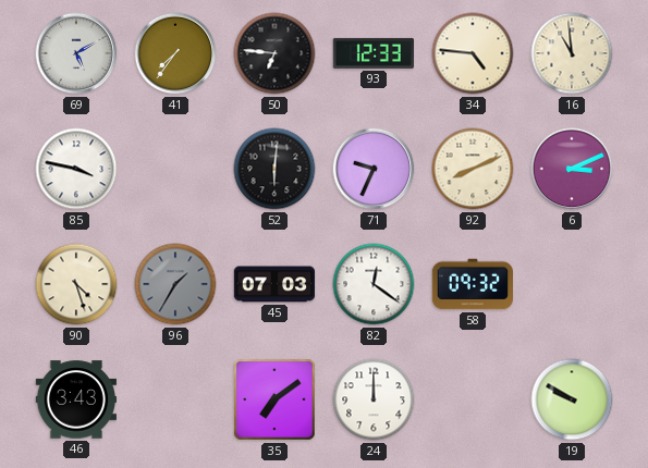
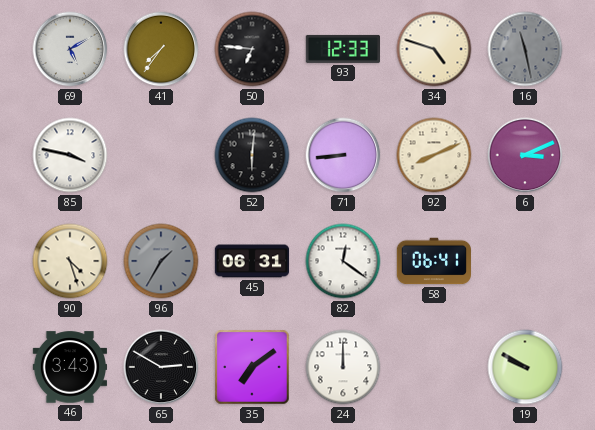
34: 4:46 -> 4:48
16: 10:59 -> 11:28
16 dial: cream -> grey
71: 9:34 -> 8:44
45: 07:03 -> 06:31
58: 09:32 -> 06:41
65: none -> 2:50
